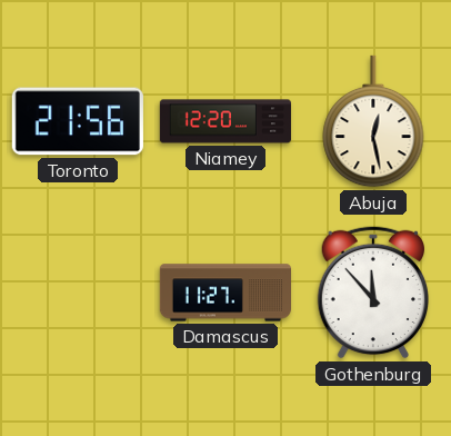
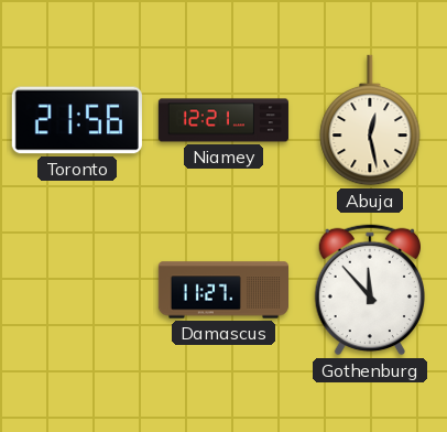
Niamey: 12:20 -> 12:21
